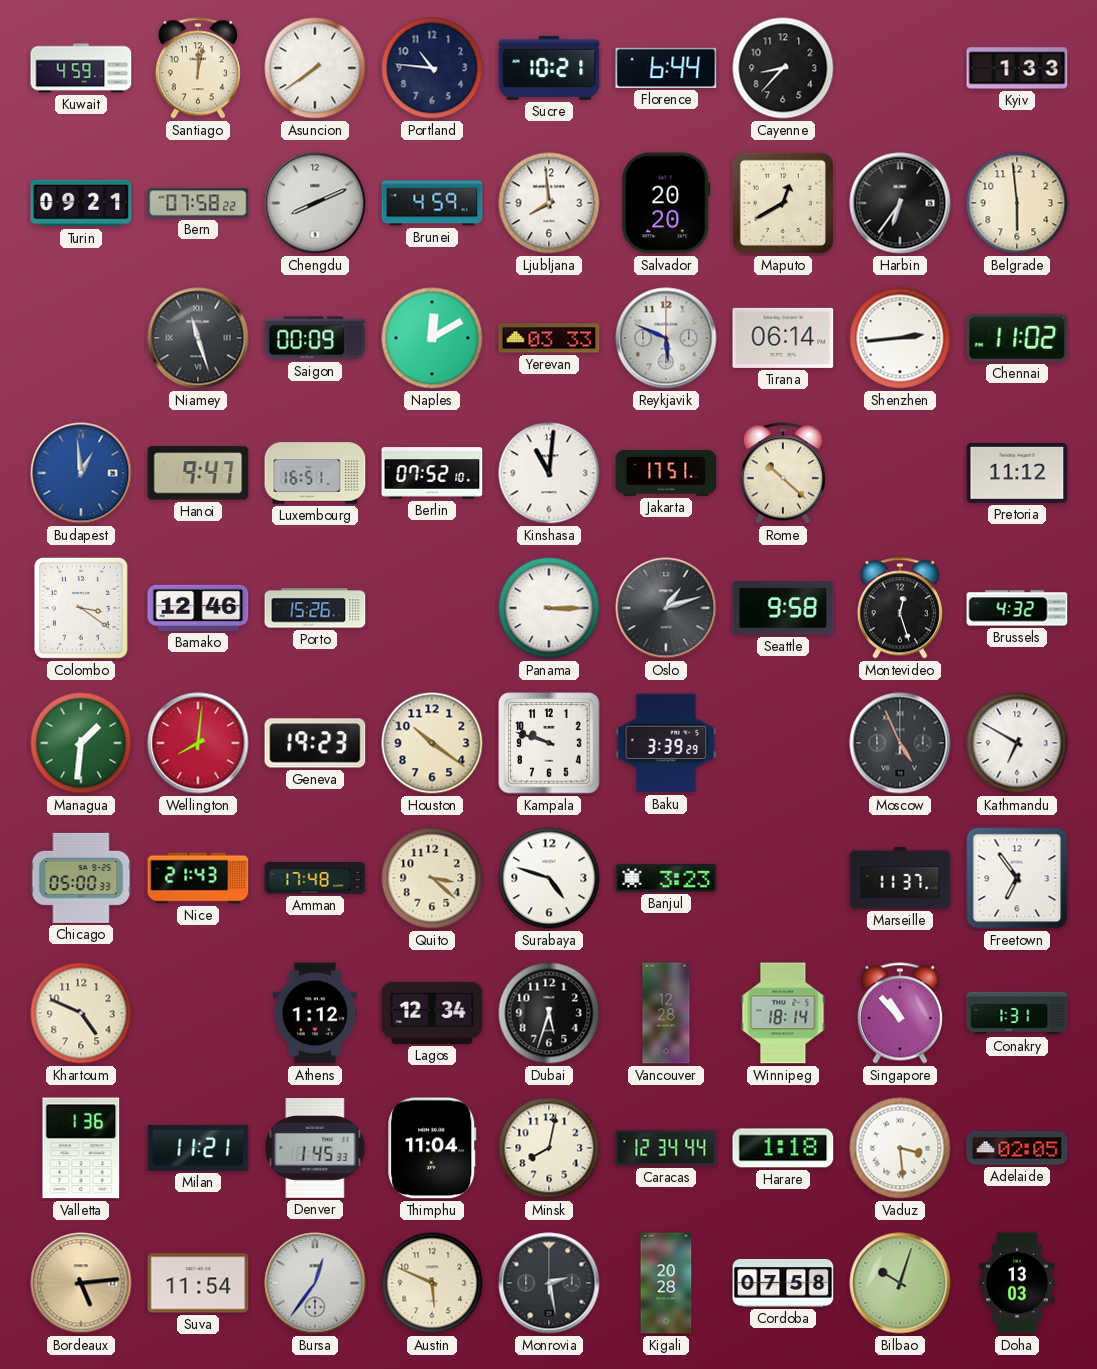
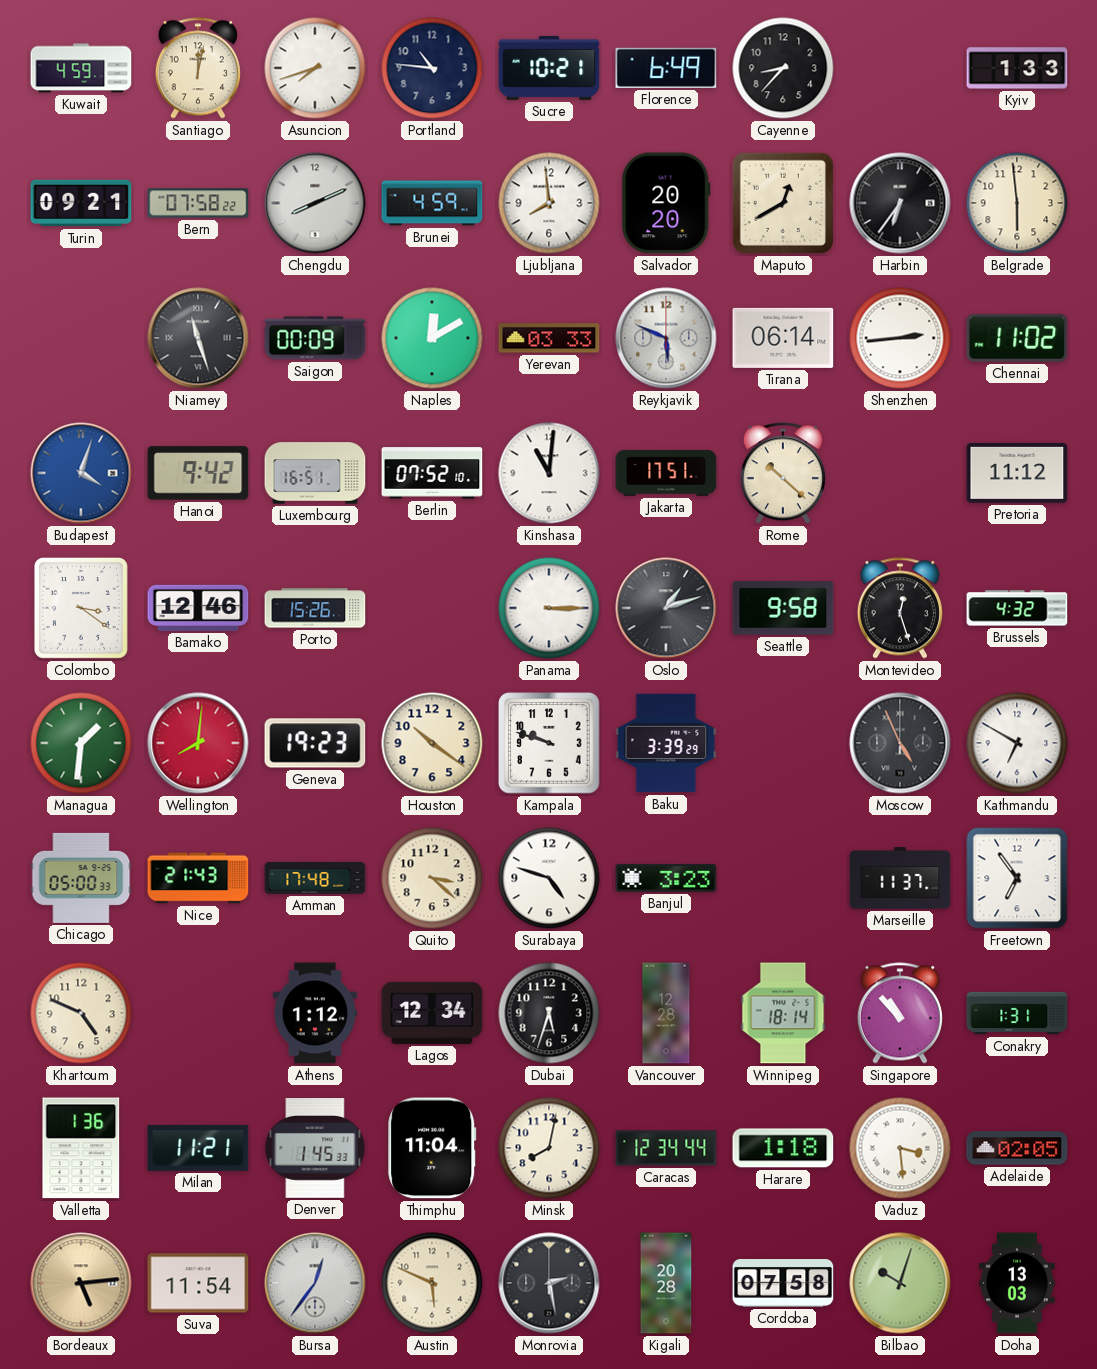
Asuncion: 7:39 -> 7:42
Florence: 6:44 -> 6:49
Budapest: 12:59 -> 4:03
Hanoi: 9:47 -> 9:42
